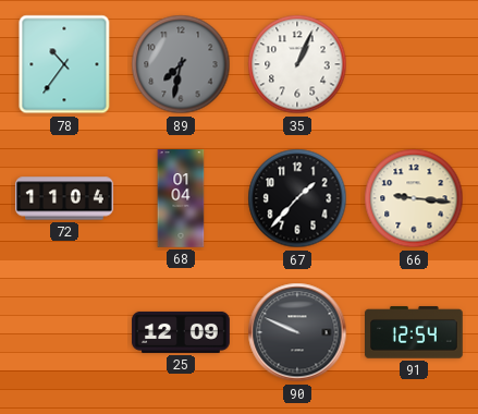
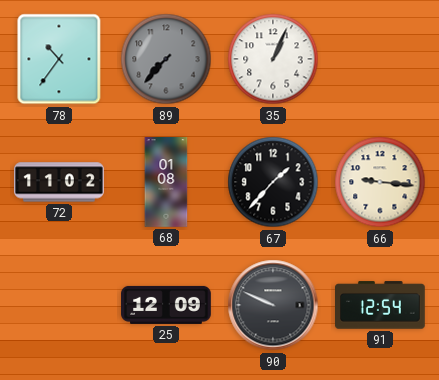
89: 7:32 -> 7:37
72: 11:04 -> 11:02
68: 01:04 -> 01:08
